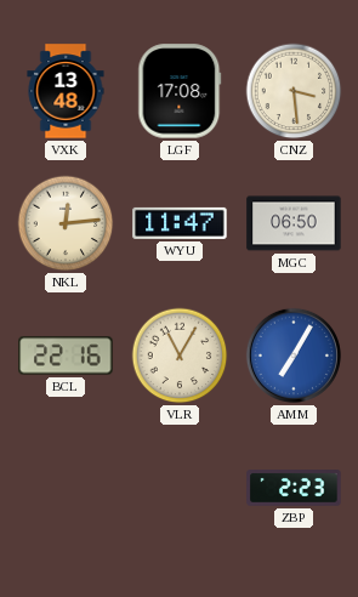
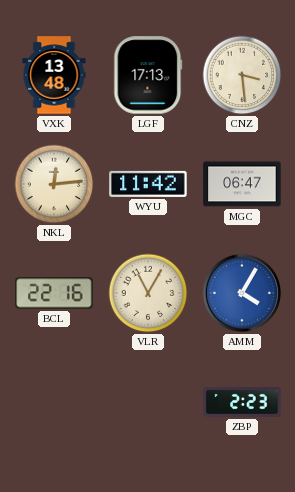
LGF: 17:08 -> 17:13
WYU: 11:47 -> 11:42
MGC: 06:50 -> 06:47
AMM: 7:05 -> 4:05
